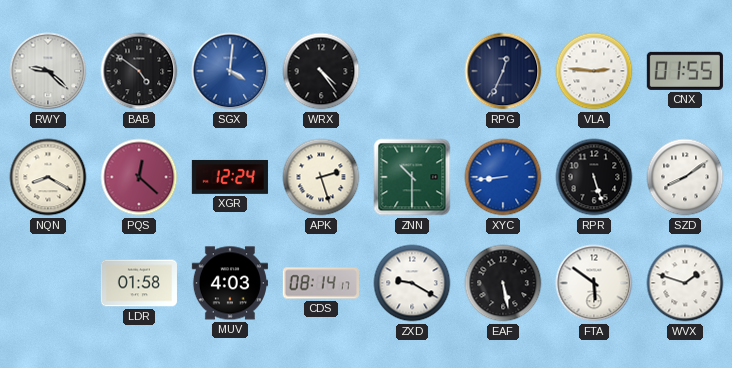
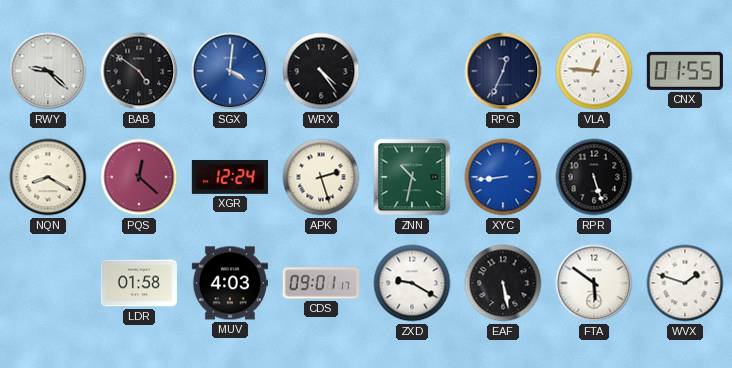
VLA: 2:46 -> 12:46
ZNN: 10:30 -> 10:32
SZD: 8:09 -> none
CDS: 08:14 -> 09:01
